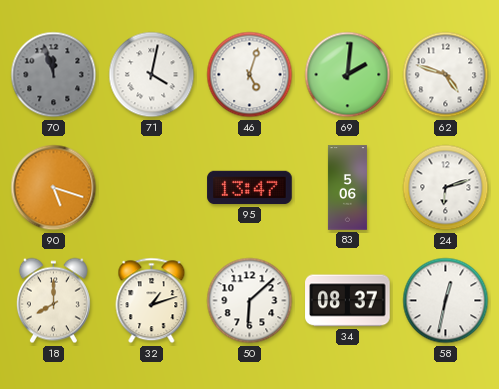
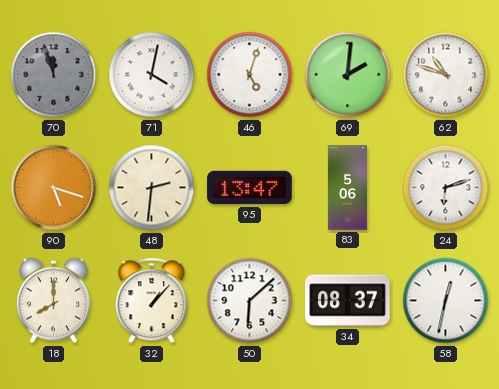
62: 4:48 -> 10:48
48: none -> 2:31
32: 1:12 -> 1:07
